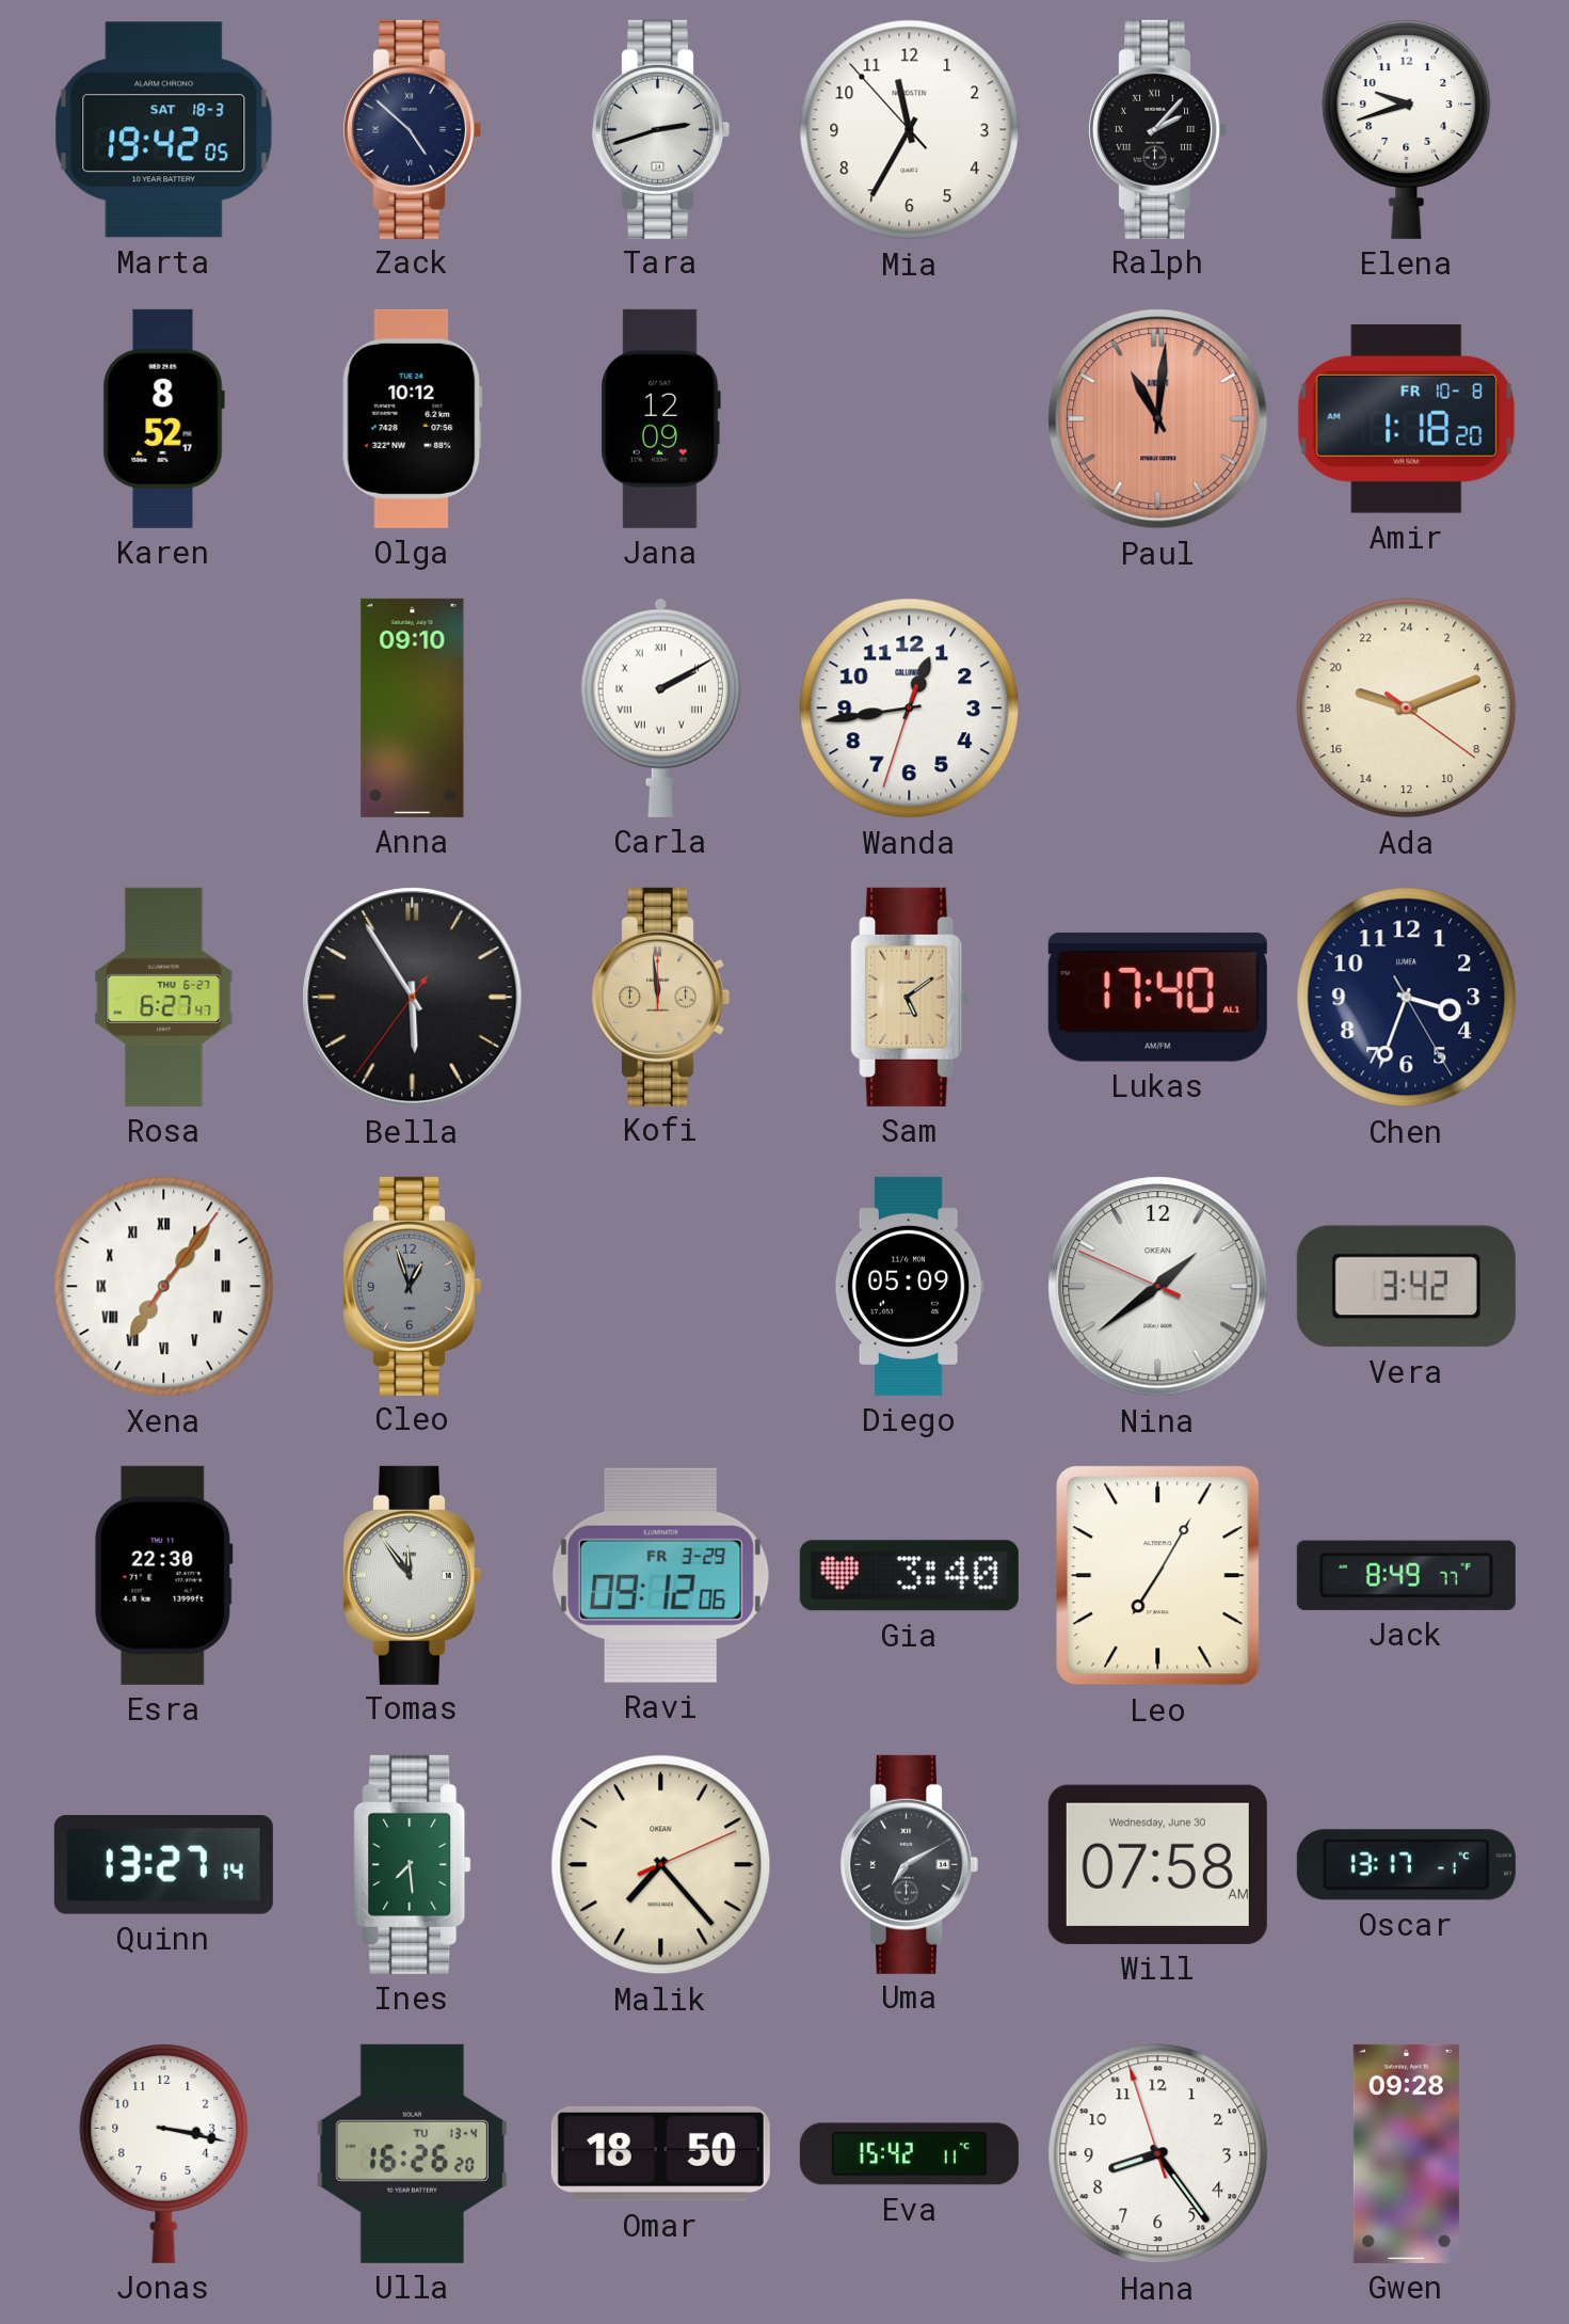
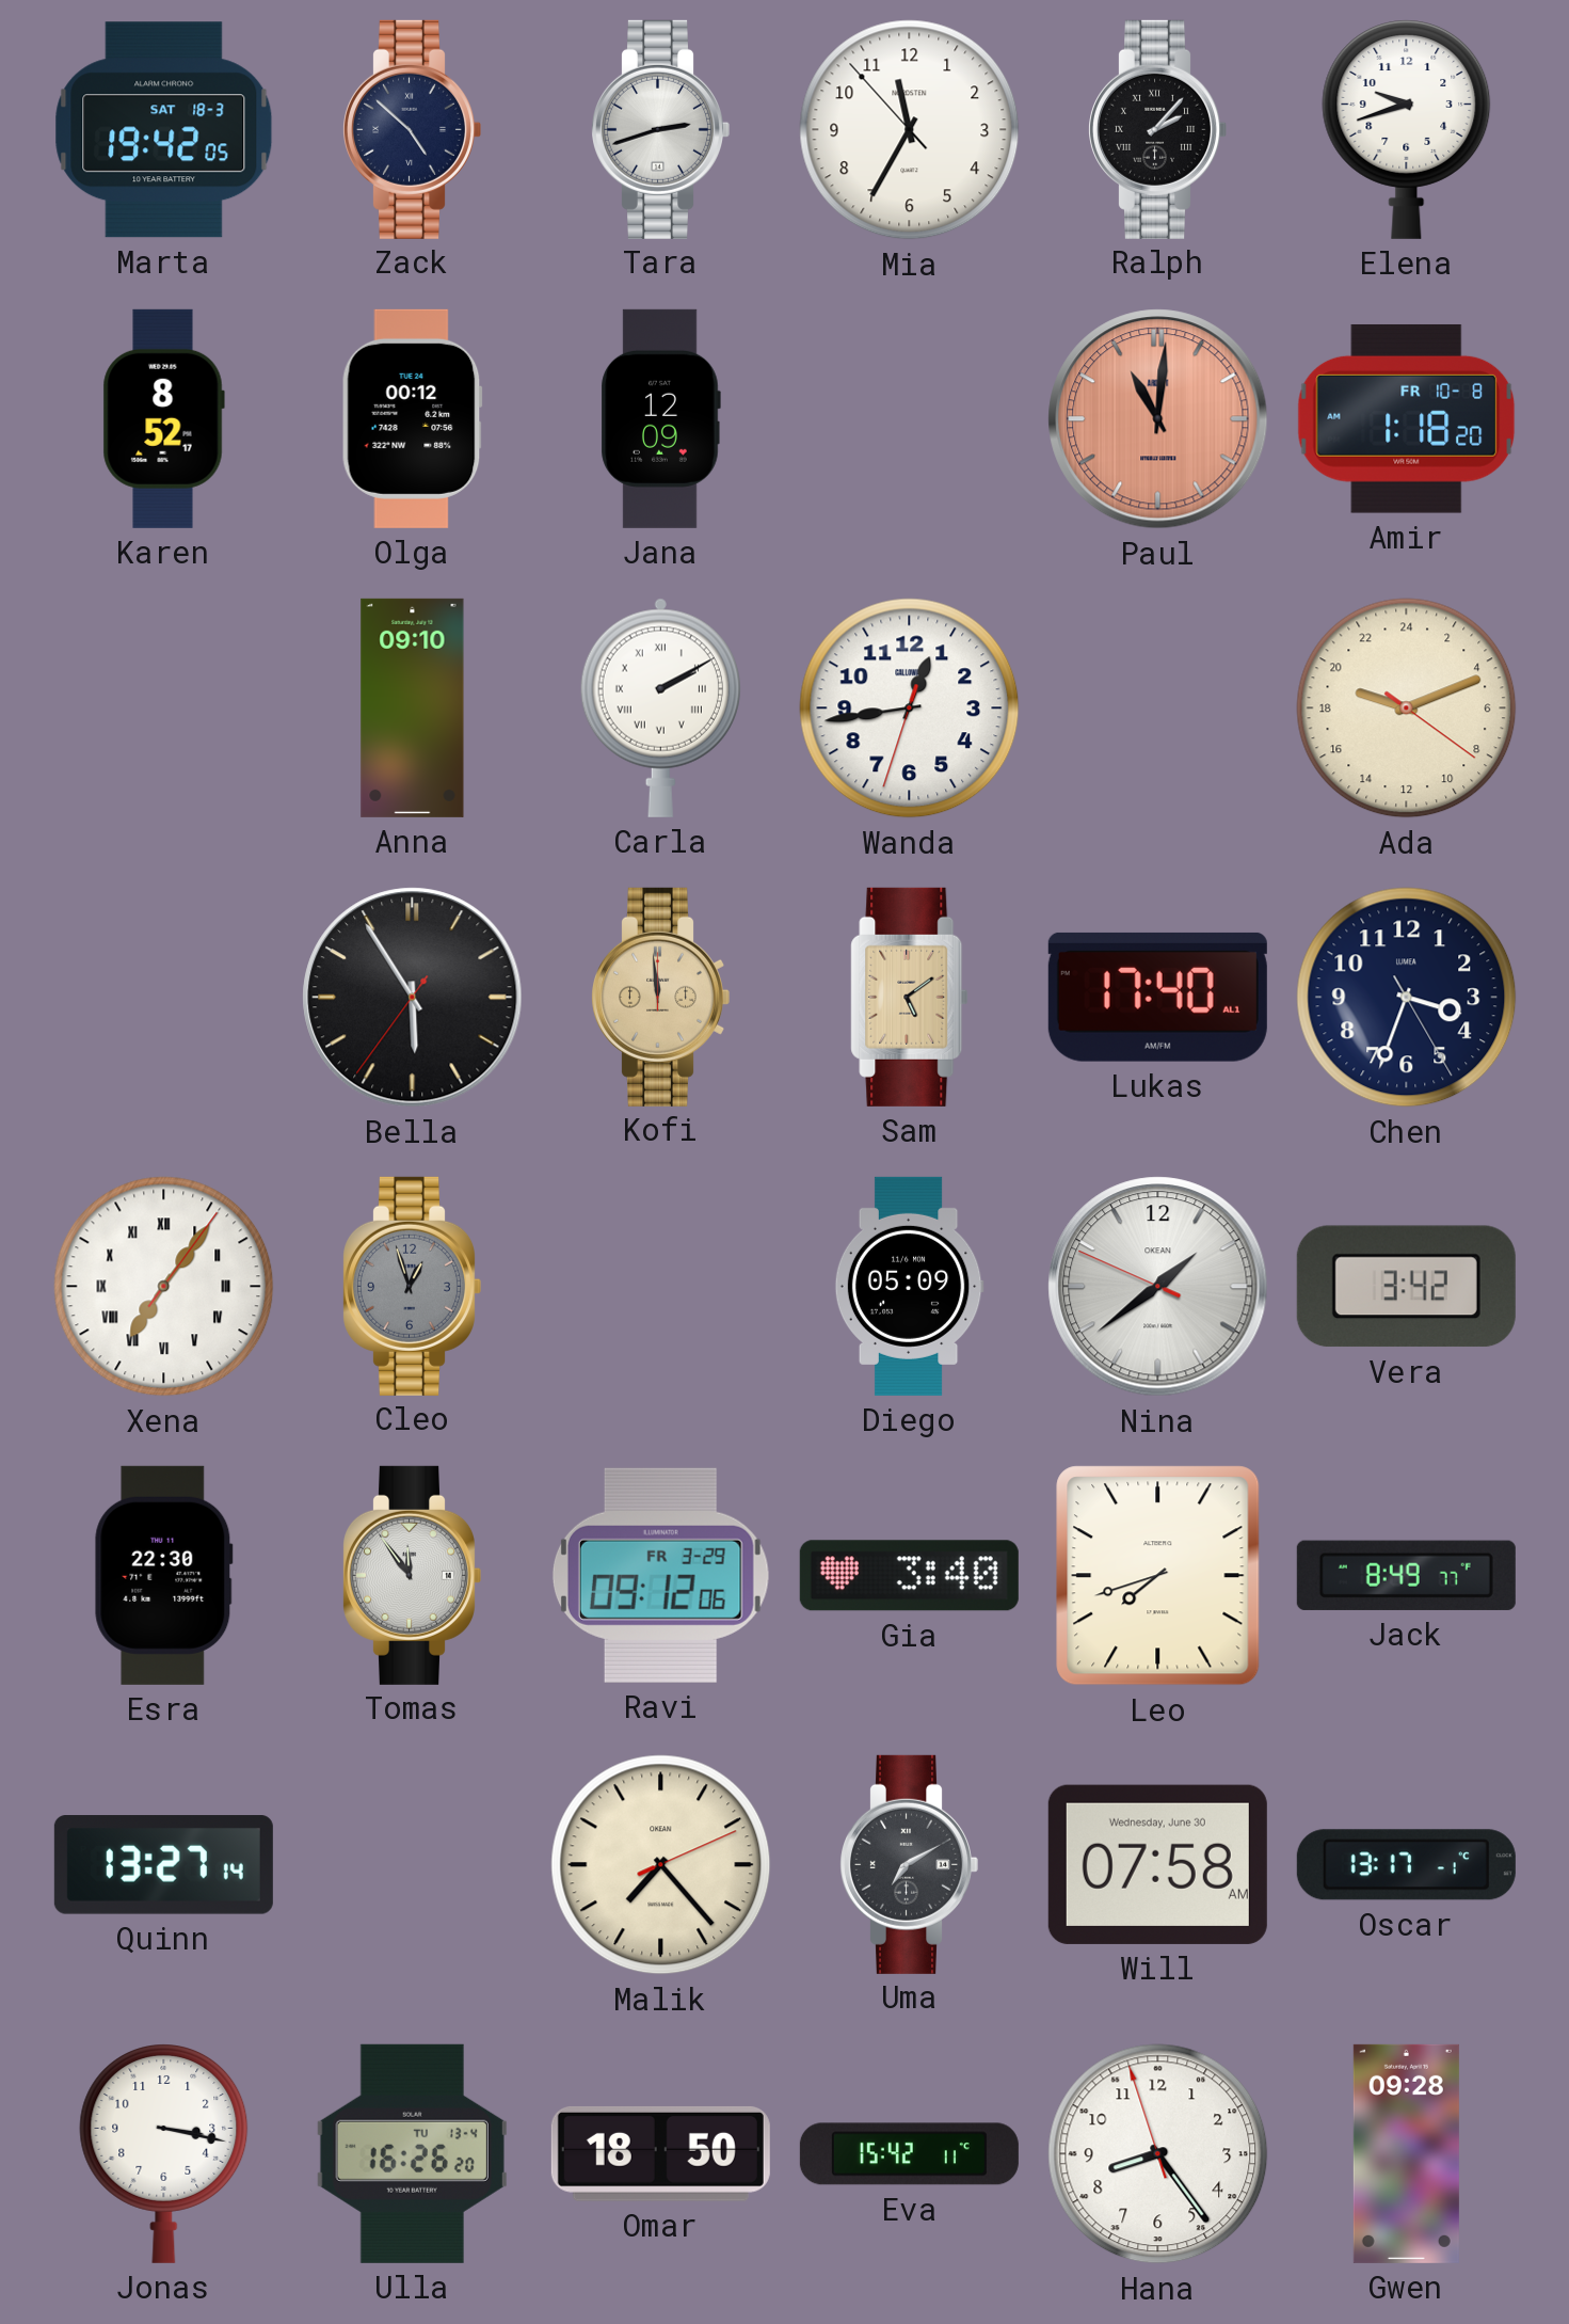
Olga: 10:12 -> 00:12
Rosa: 6:27 -> none
Leo: 7:05 -> 7:42
Ines: 7:29 -> none
